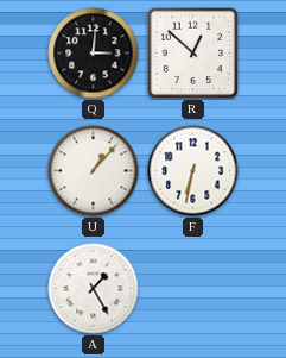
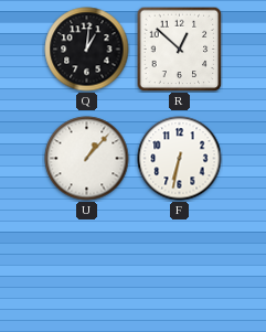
Q: 3:01 -> 1:01
A: 1:25 -> none
